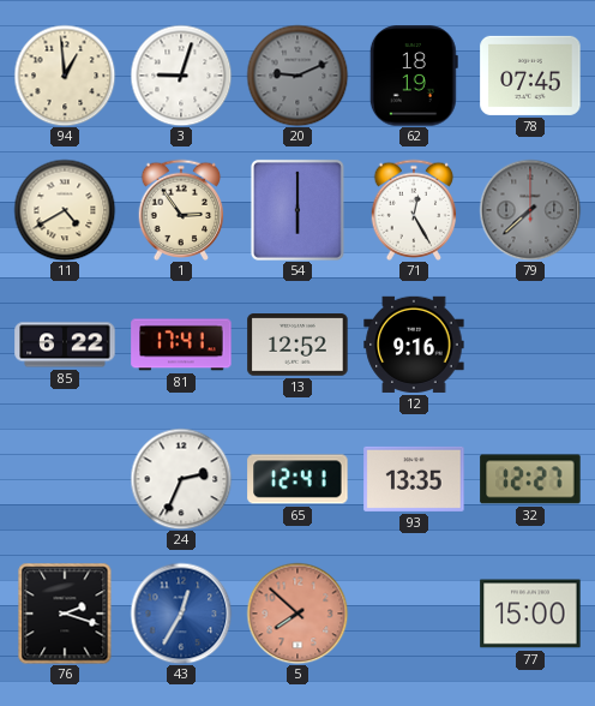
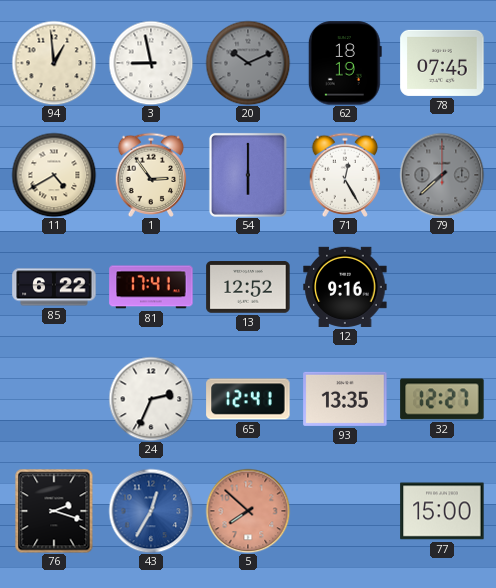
3: 9:03 -> 8:58
20: 9:11 -> 10:11
